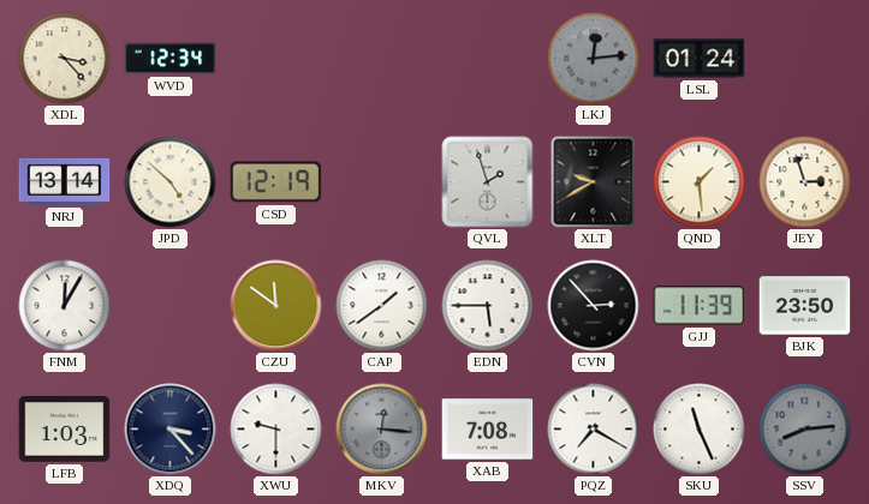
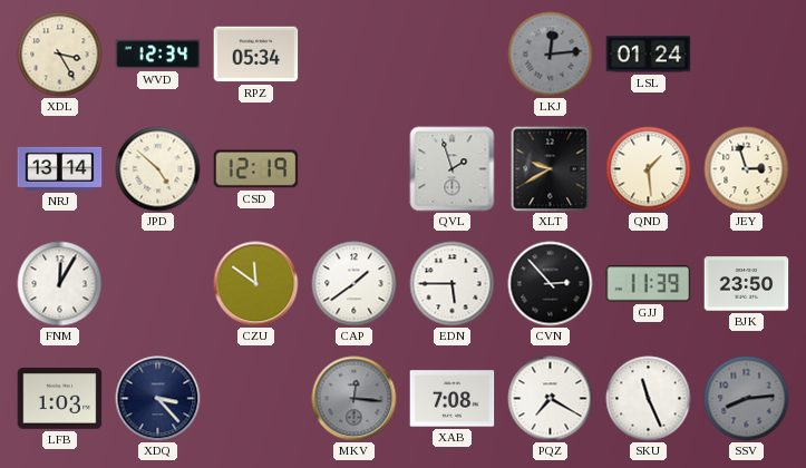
XDL: 3:23 -> 3:25
RPZ: none -> 05:34
XWU: 9:30 -> none
